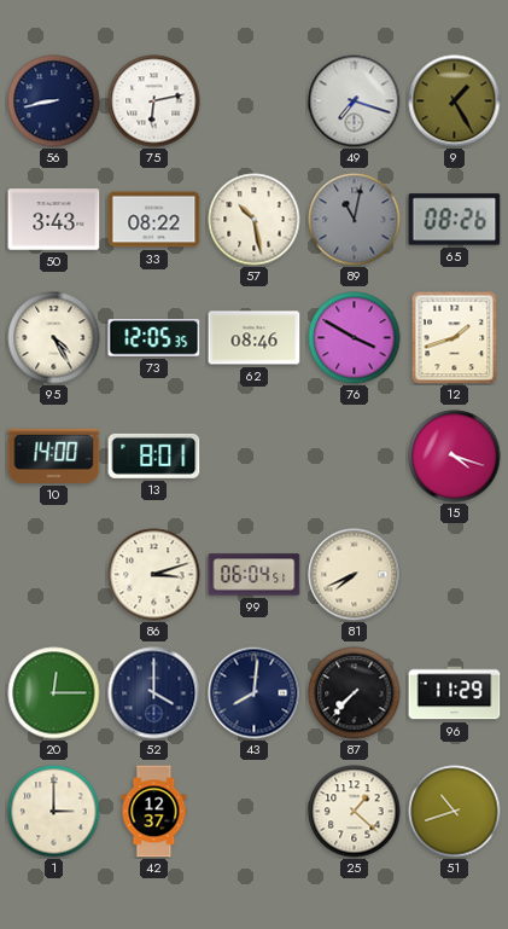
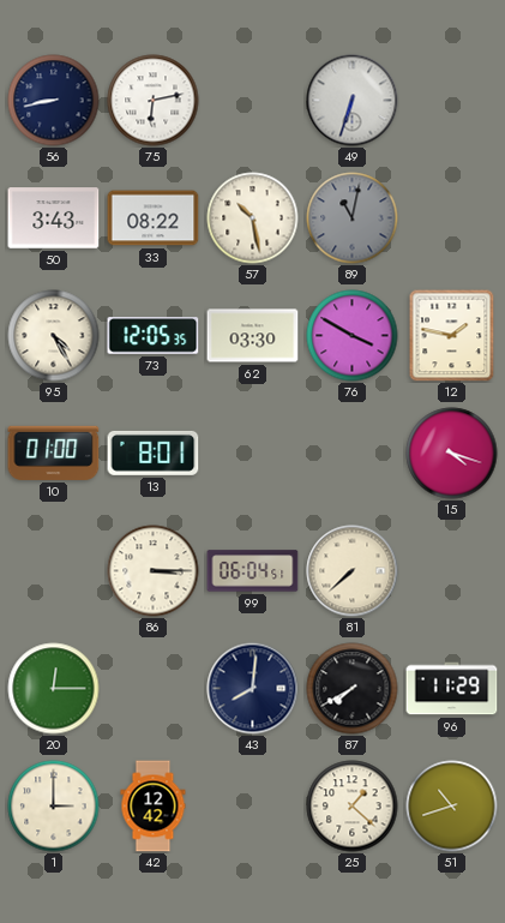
49: 7:18 -> 6:33
9: 1:25 -> none
65: 08:26 -> none
62: 08:46 -> 03:30
12: 1:42 -> 1:47
10: 14:00 -> 01:00
86: 3:12 -> 3:15
81: 7:41 -> 7:38
52: 4:00 -> none
87: 7:37 -> 7:40
42: 12:37 -> 12:42
